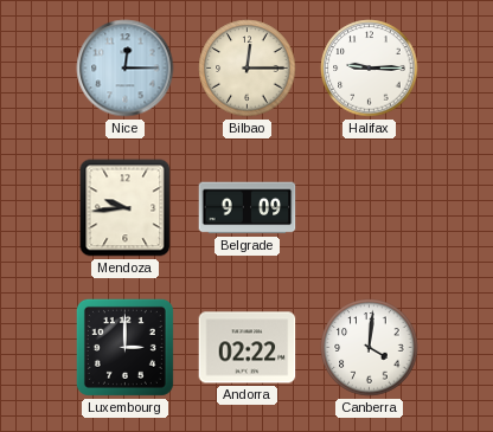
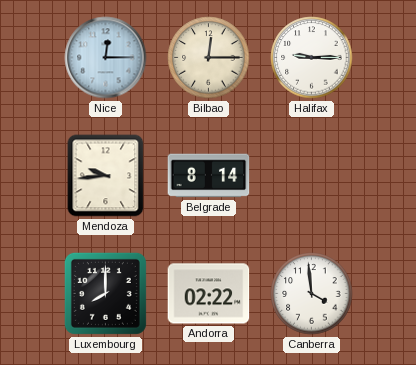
Belgrade: 9:09 -> 8:14
Luxembourg: 3:00 -> 8:00
Canberra: 4:01 -> 3:59
